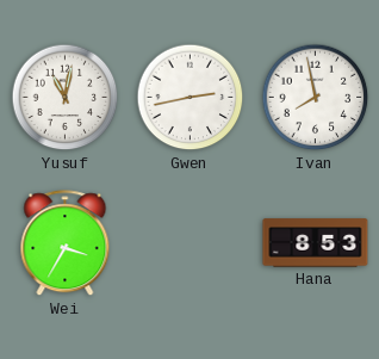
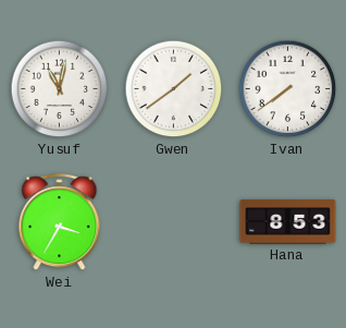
Gwen: 2:43 -> 1:39
Ivan: 7:58 -> 7:39
